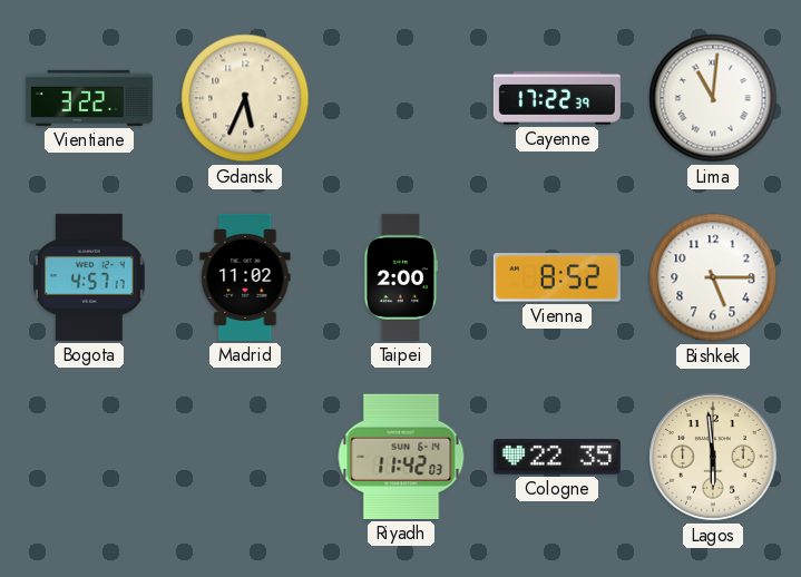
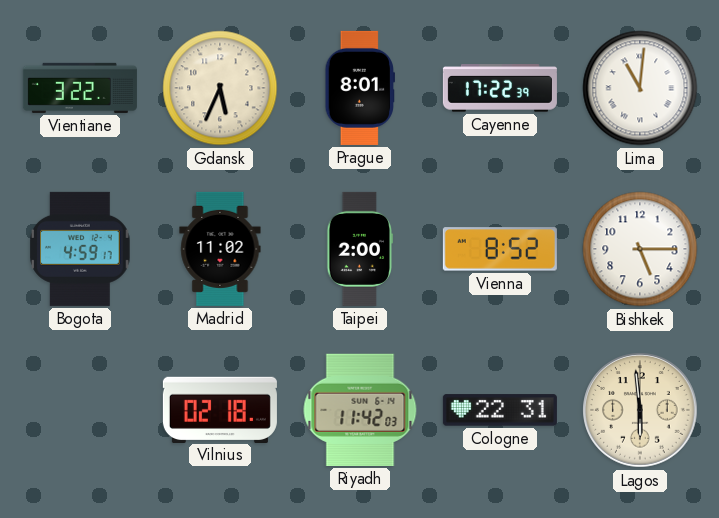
Prague: none -> 8:01
Bogota: 4:57 -> 4:59
Vilnius: none -> 02:18
Cologne: 22:35 -> 22:31
